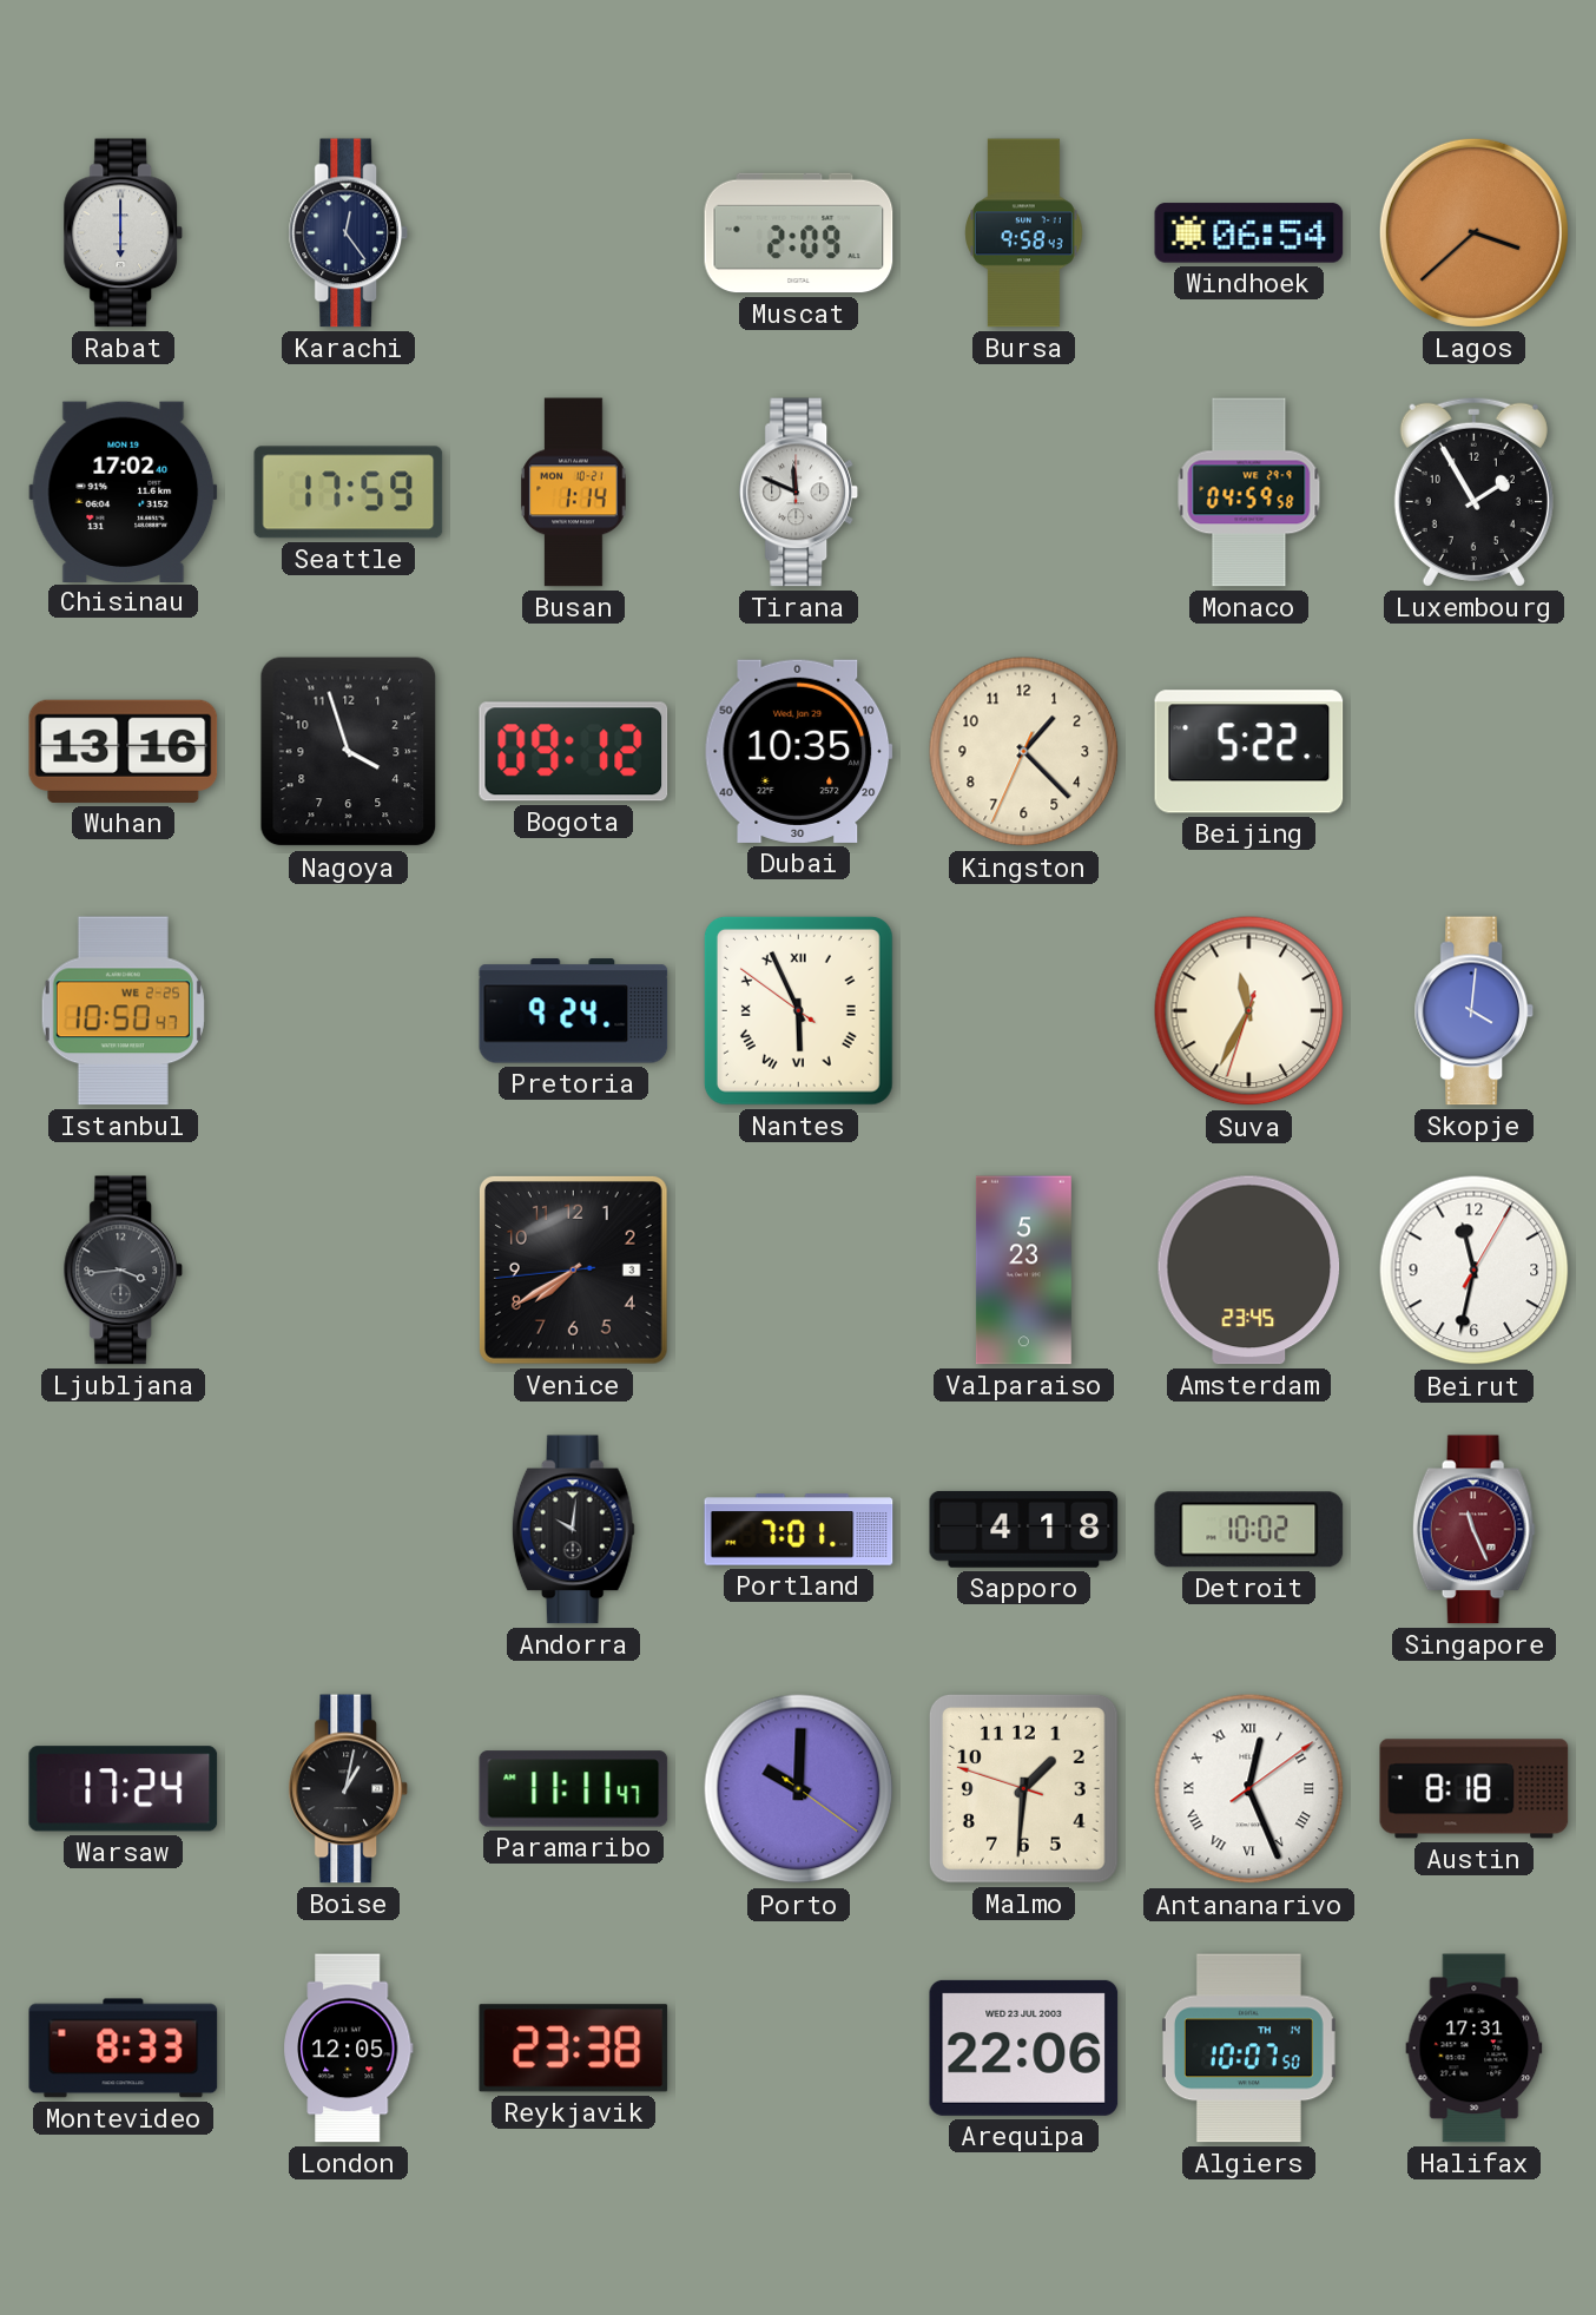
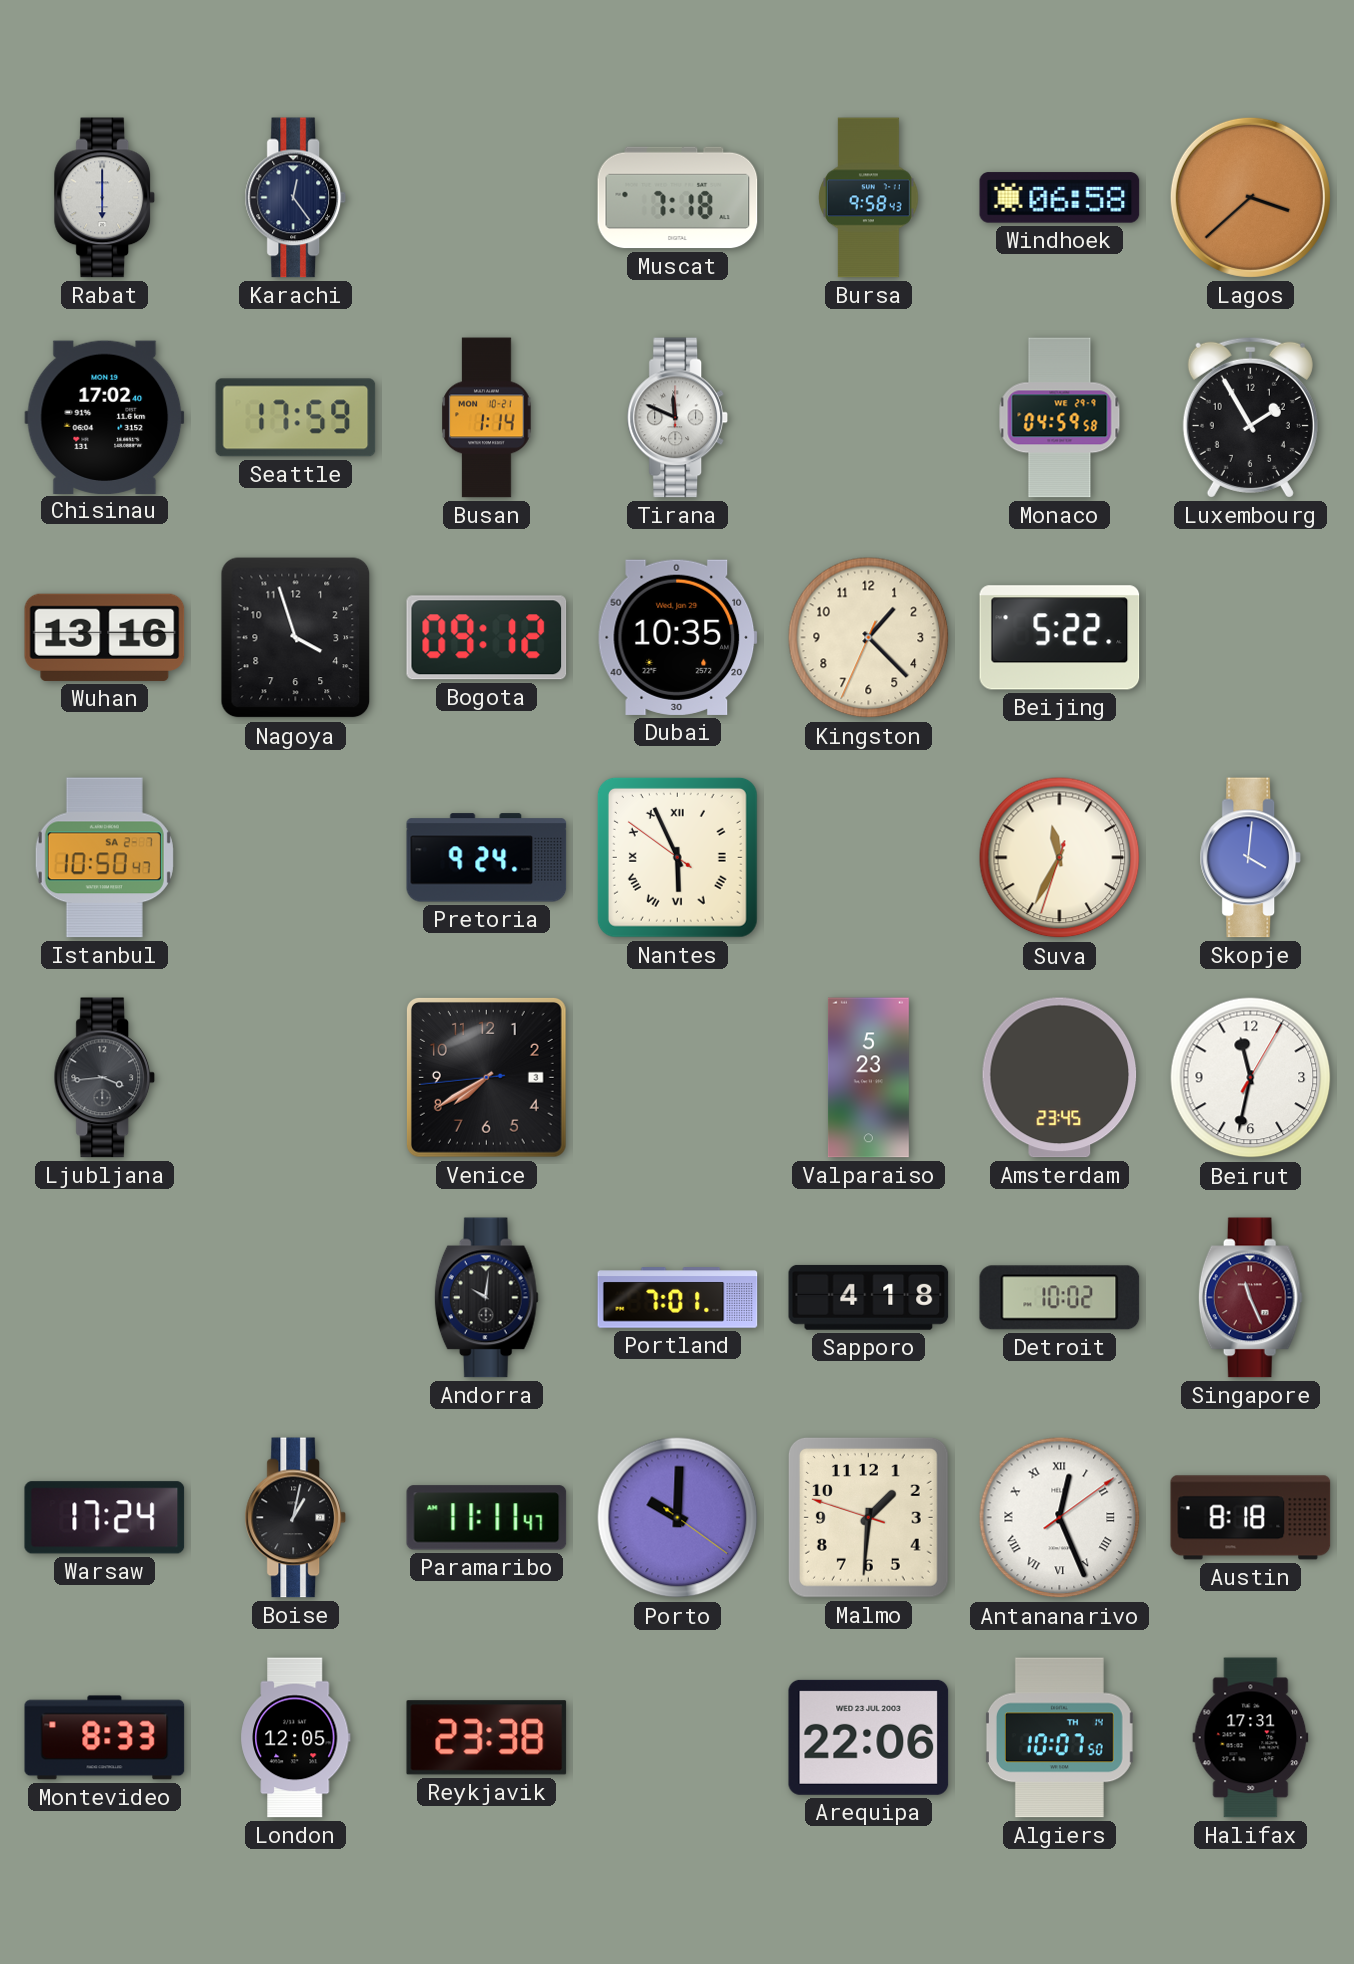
Muscat: 2:09 -> 7:18
Windhoek: 06:54 -> 06:58
Istanbul date: WE 2-25 -> SA 2-7
